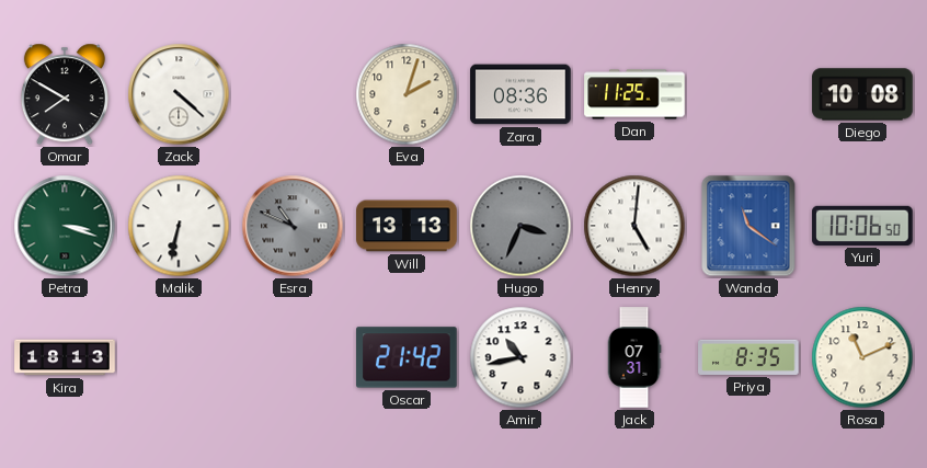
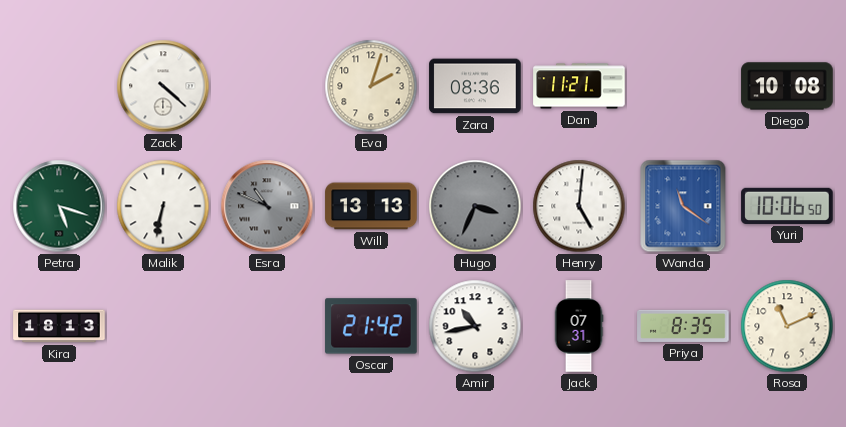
Omar: 7:50 -> none
Dan: 11:25 -> 11:21
Petra: 3:18 -> 5:18
